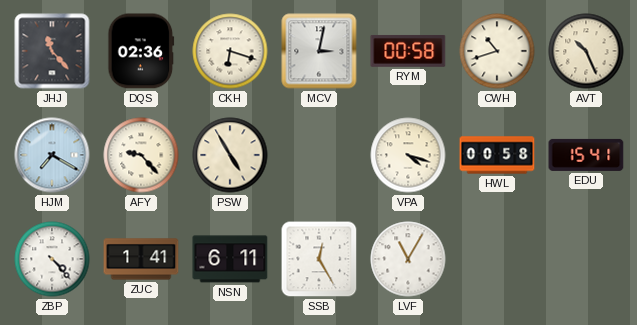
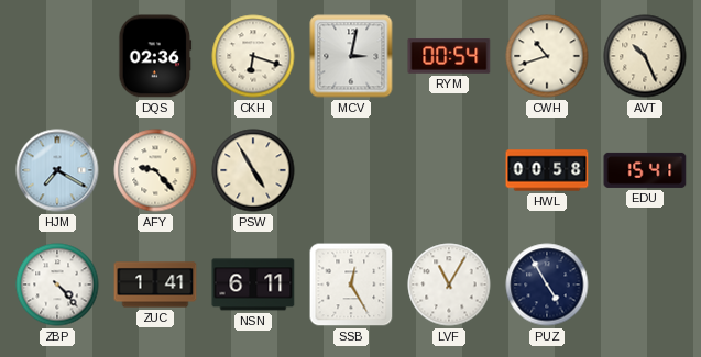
JHJ: 11:23 -> none
RYM: 00:58 -> 00:54
VPA: 4:18 -> none
PUZ: none -> 4:55
